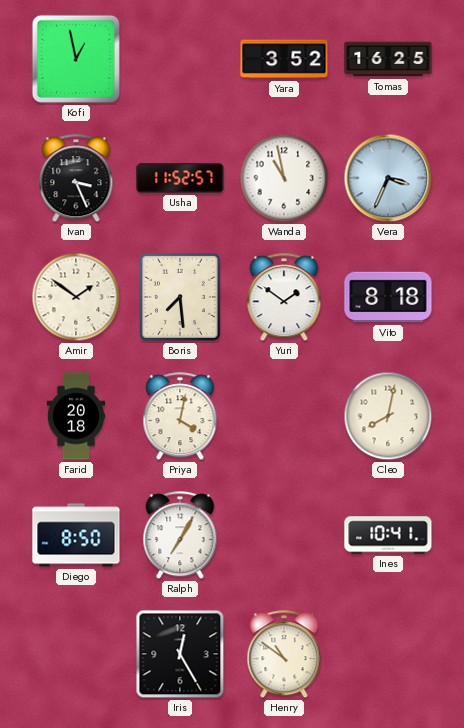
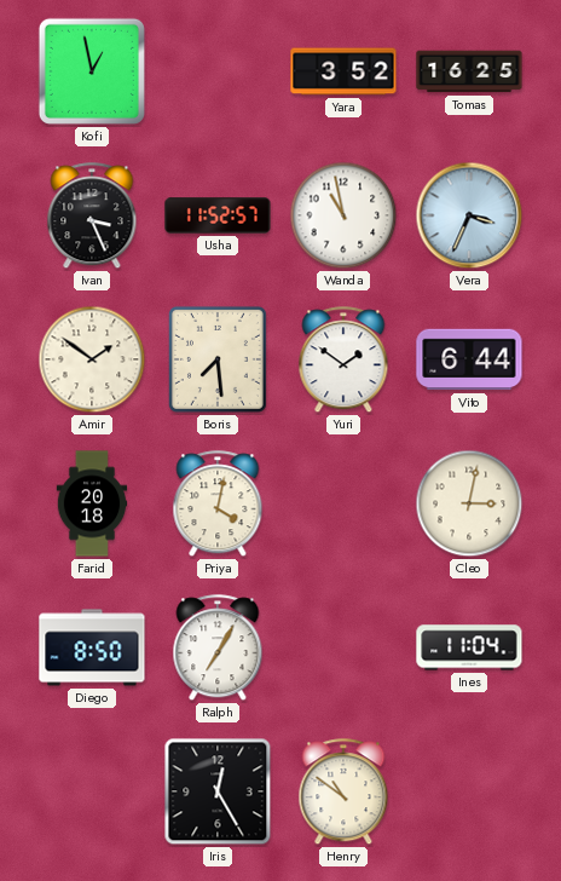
Vito: 8:18 -> 6:44
Cleo: 8:02 -> 3:02
Ines: 10:41 -> 11:04
